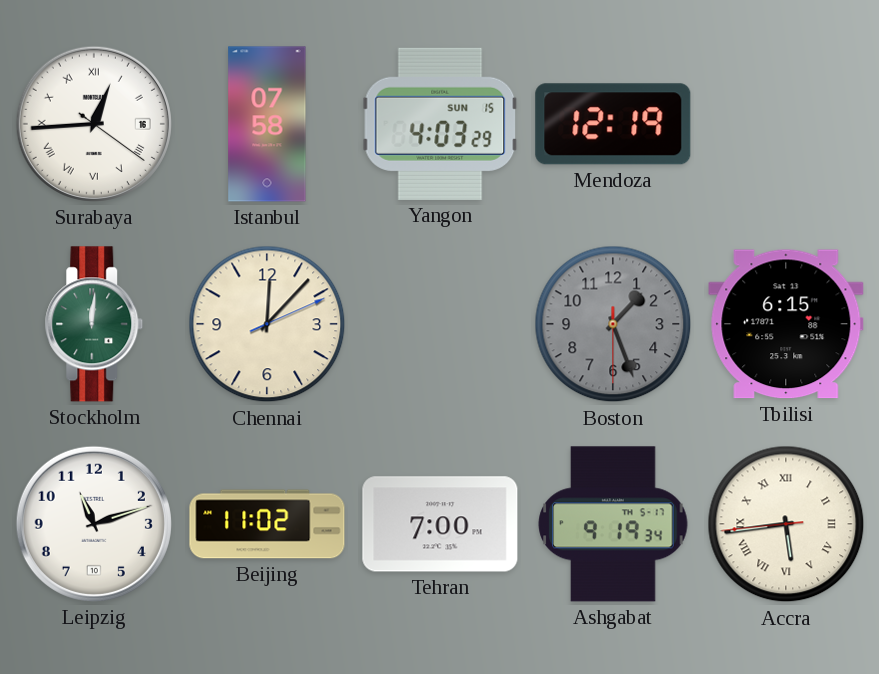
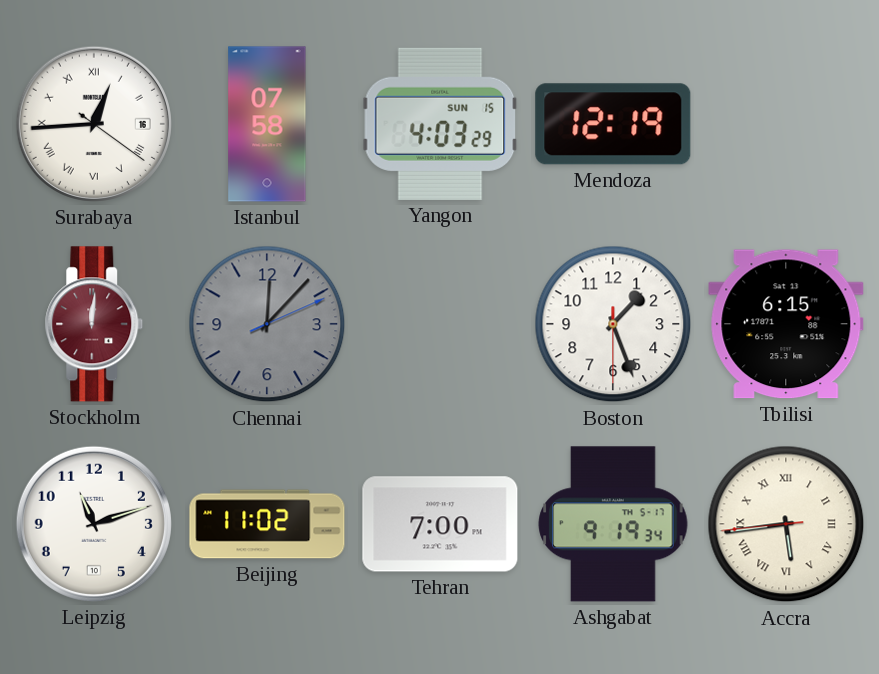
Stockholm dial: green -> burgundy
Chennai dial: cream -> grey
Boston dial: grey -> white
